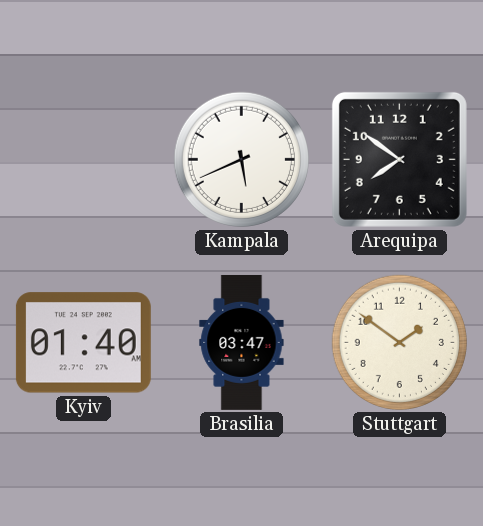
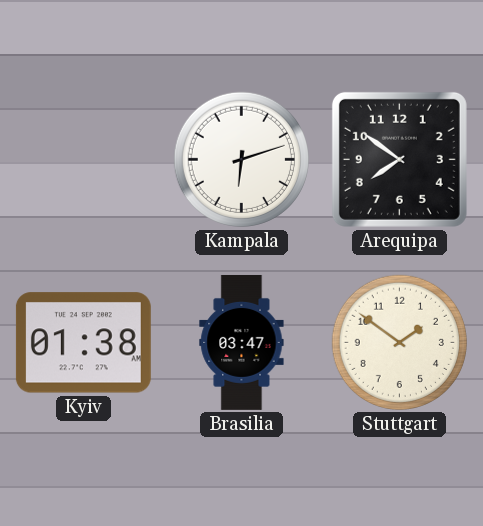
Kampala: 5:41 -> 6:12
Kyiv: 01:40 -> 01:38
